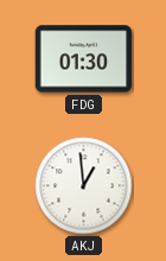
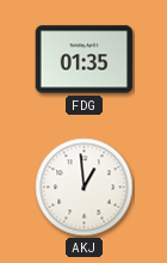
FDG: 01:30 -> 01:35
